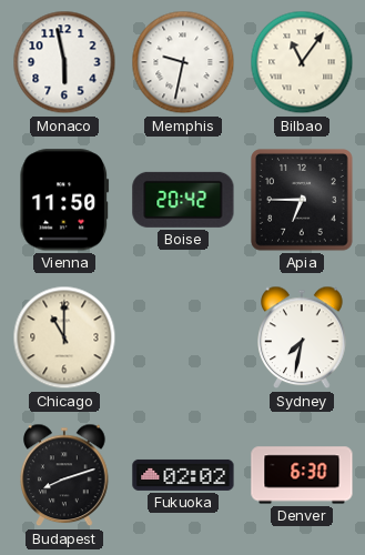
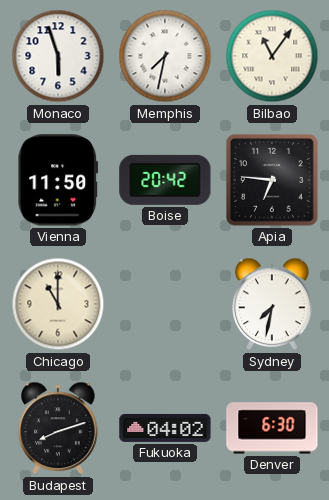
Monaco: 5:58 -> 5:57
Memphis: 9:32 -> 7:32
Apia: 6:45 -> 6:46
Fukuoka: 02:02 -> 04:02
